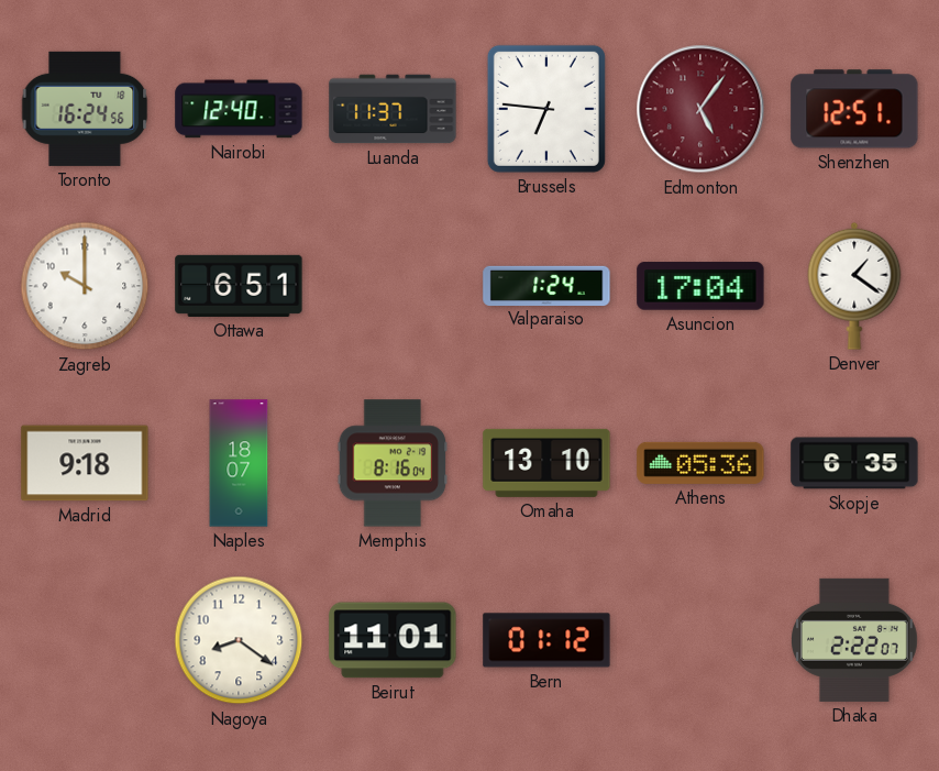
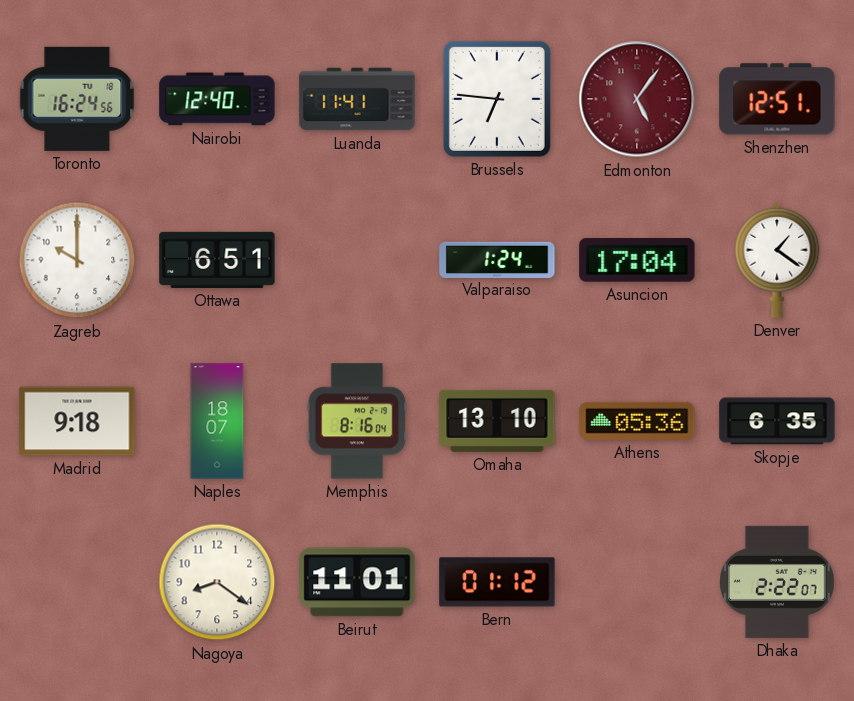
Luanda: 11:37 -> 11:41
